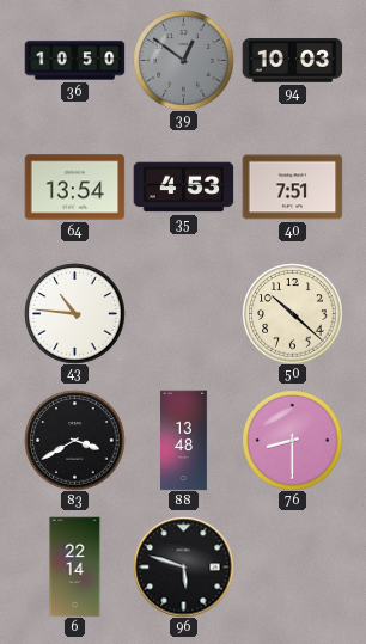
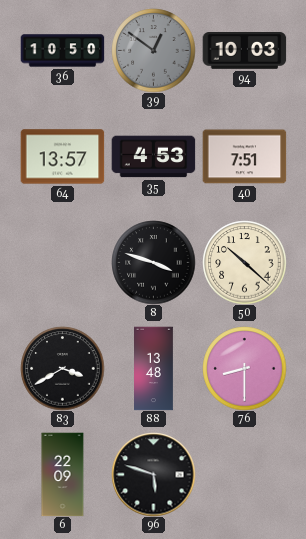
64: 13:54 -> 13:57
43: 10:46 -> none
8: none -> 3:48
6: 22:14 -> 22:09
